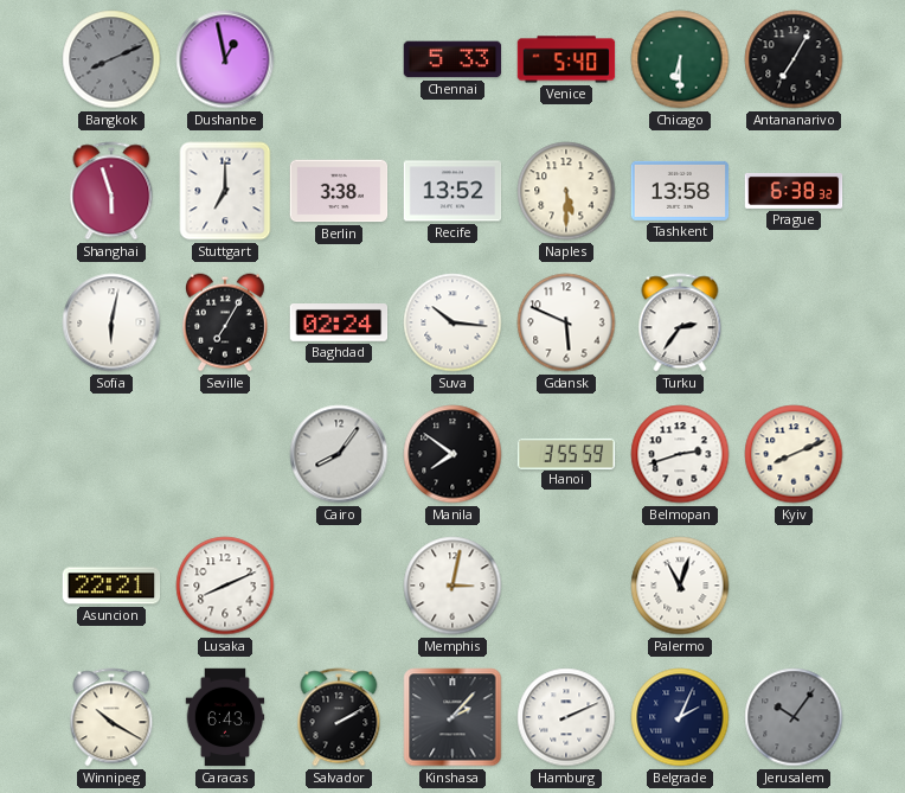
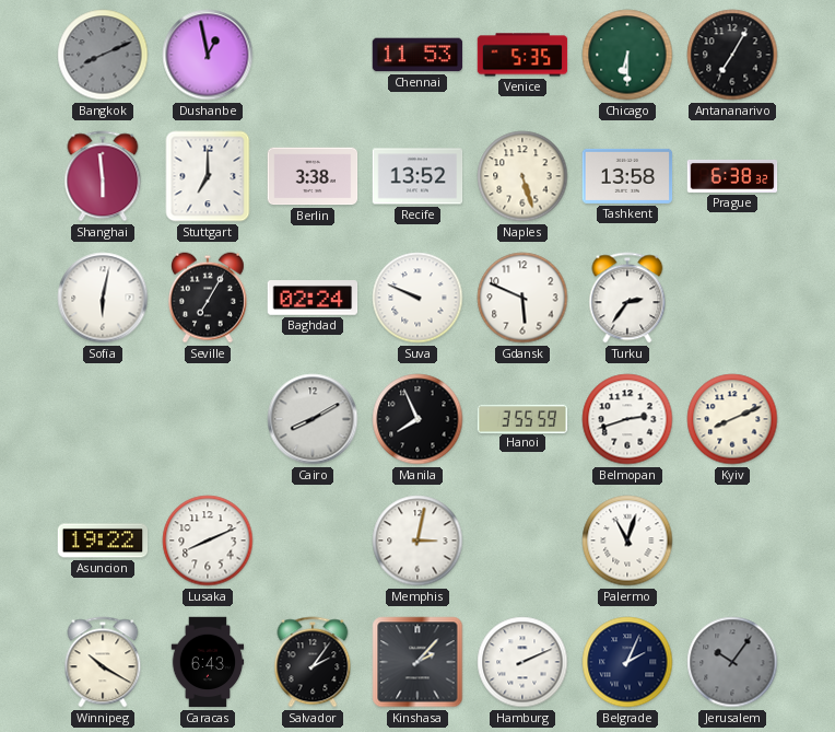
Chennai: 5:33 -> 11:53
Venice: 5:40 -> 5:35
Shanghai: 5:57 -> 5:59
Naples: 5:30 -> 5:27
Suva: 10:16 -> 9:49
Cairo: 8:06 -> 8:10
Manila: 7:51 -> 7:56
Asuncion: 22:21 -> 19:22
Salvador: 2:10 -> 2:06
